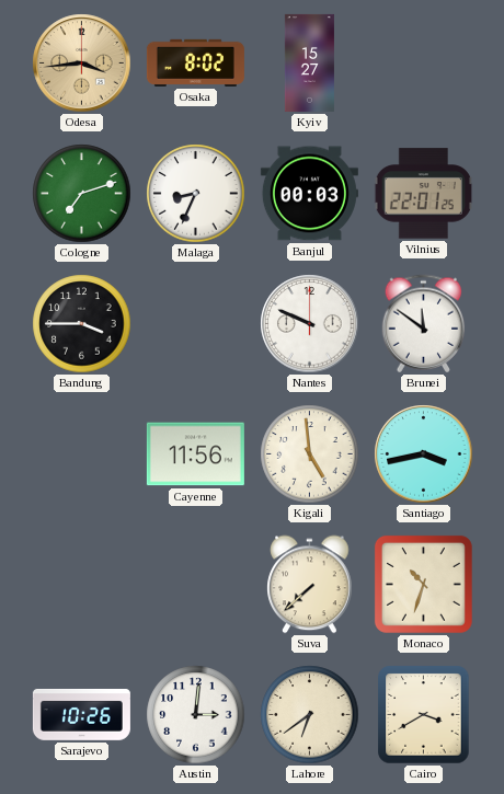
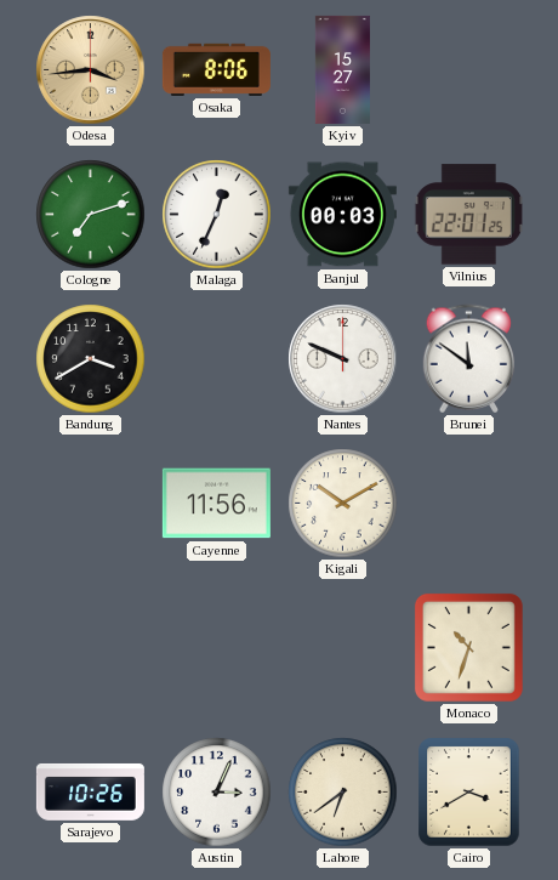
Osaka: 8:02 -> 8:06
Malaga: 8:34 -> 12:34
Bandung: 3:45 -> 3:40
Kigali: 4:59 -> 10:10
Santiago: 3:43 -> none
Suva: 7:38 -> none
Austin: 3:01 -> 3:04
